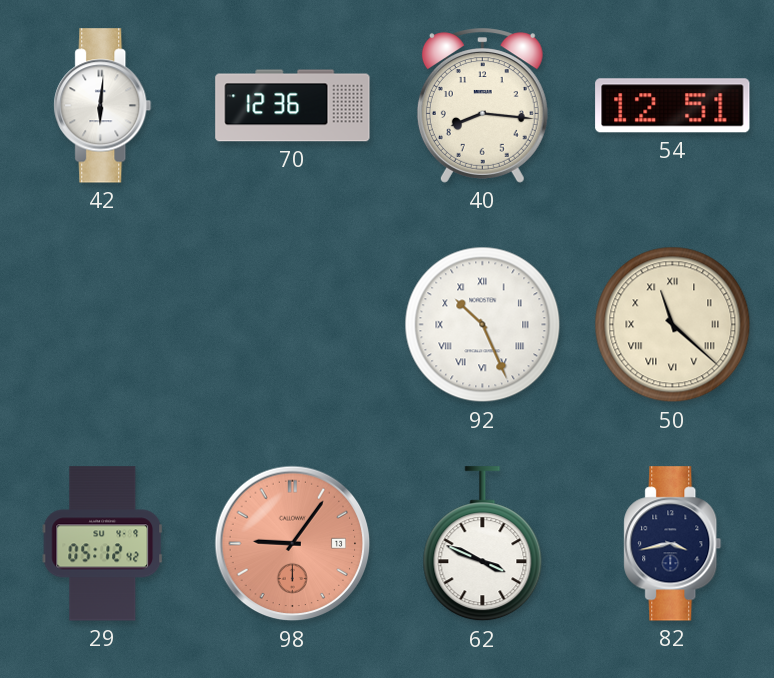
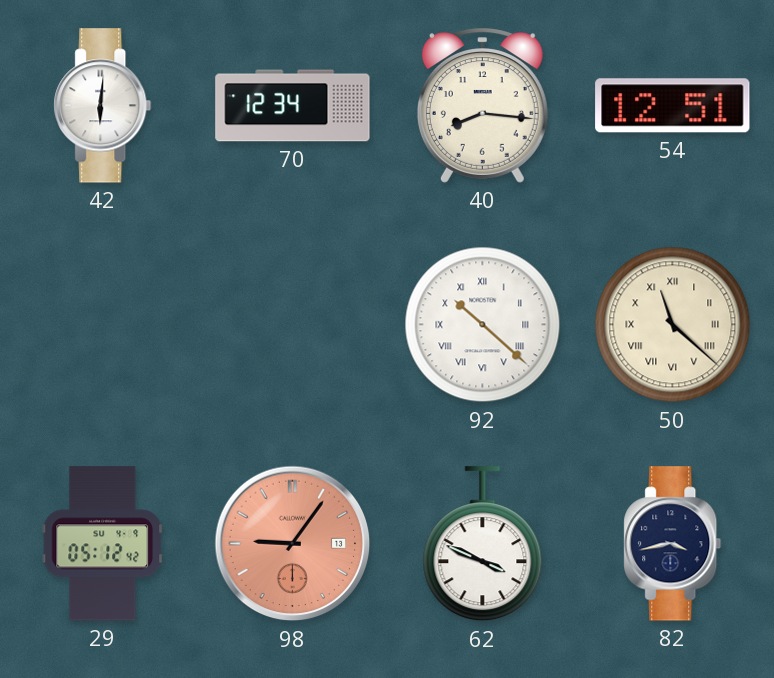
70: 12:36 -> 12:34
92: 10:26 -> 10:22
